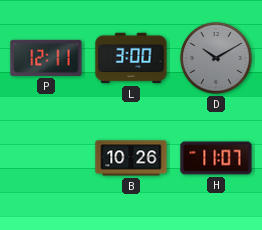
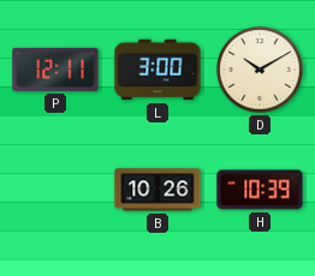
D dial: grey -> cream
H: 11:07 -> 10:39
